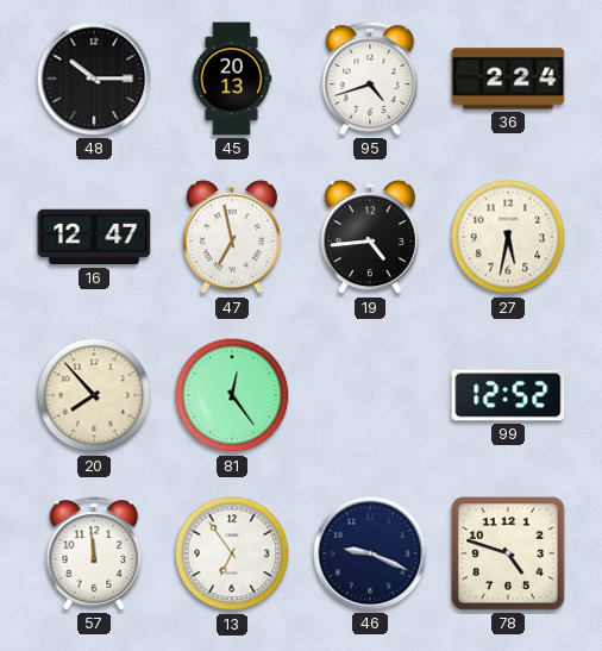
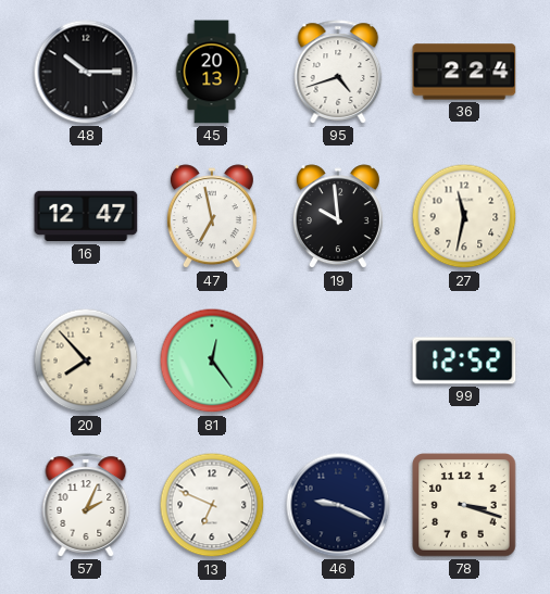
19: 4:44 -> 9:59
27: 5:32 -> 11:32
57: 11:59 -> 2:04
13: 6:54 -> 6:49
78: 4:48 -> 3:18
